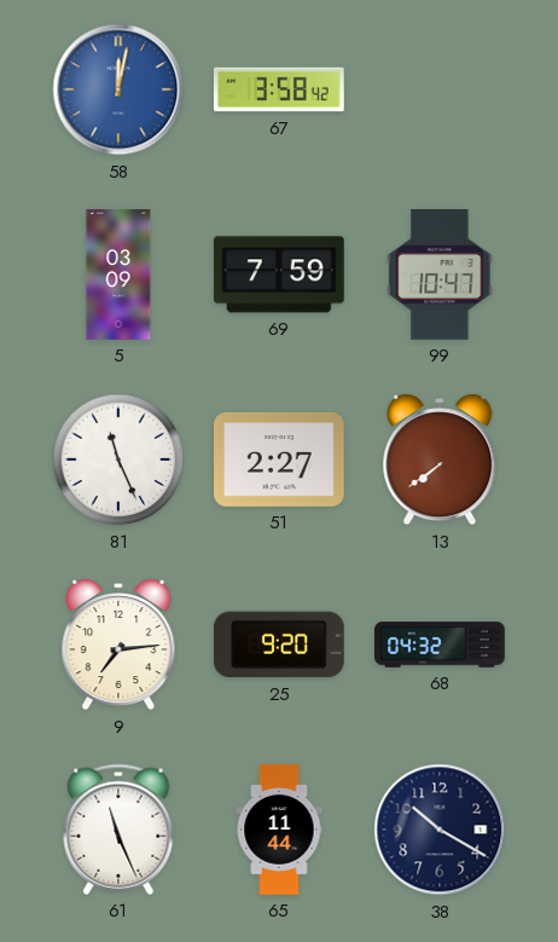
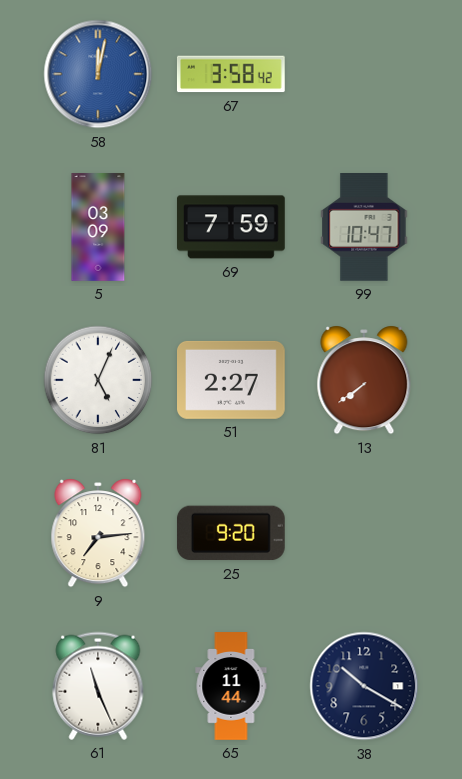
81: 11:26 -> 5:04
68: 04:32 -> none
